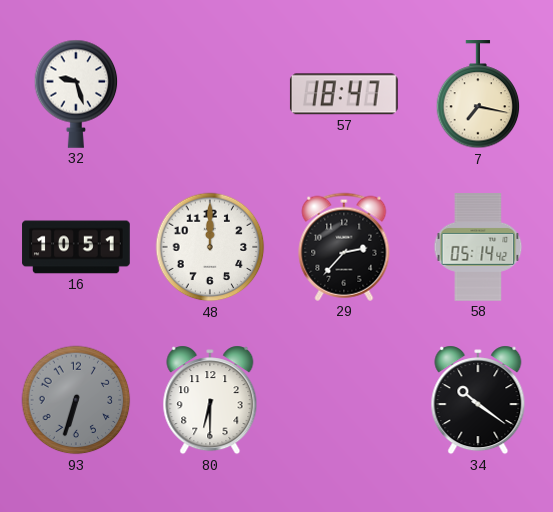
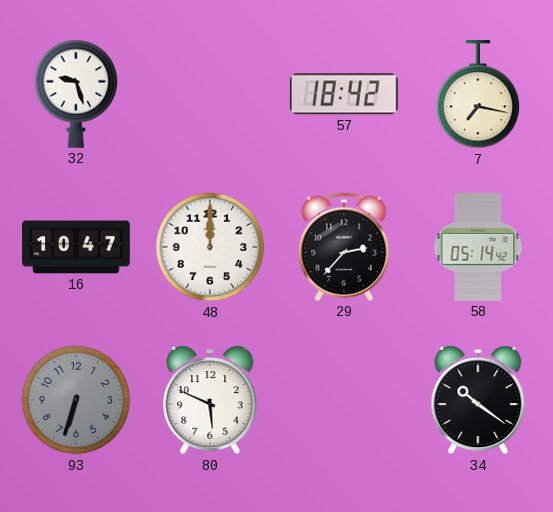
57: 18:47 -> 18:42
16: 10:51 -> 10:47
80: 6:30 -> 5:49
